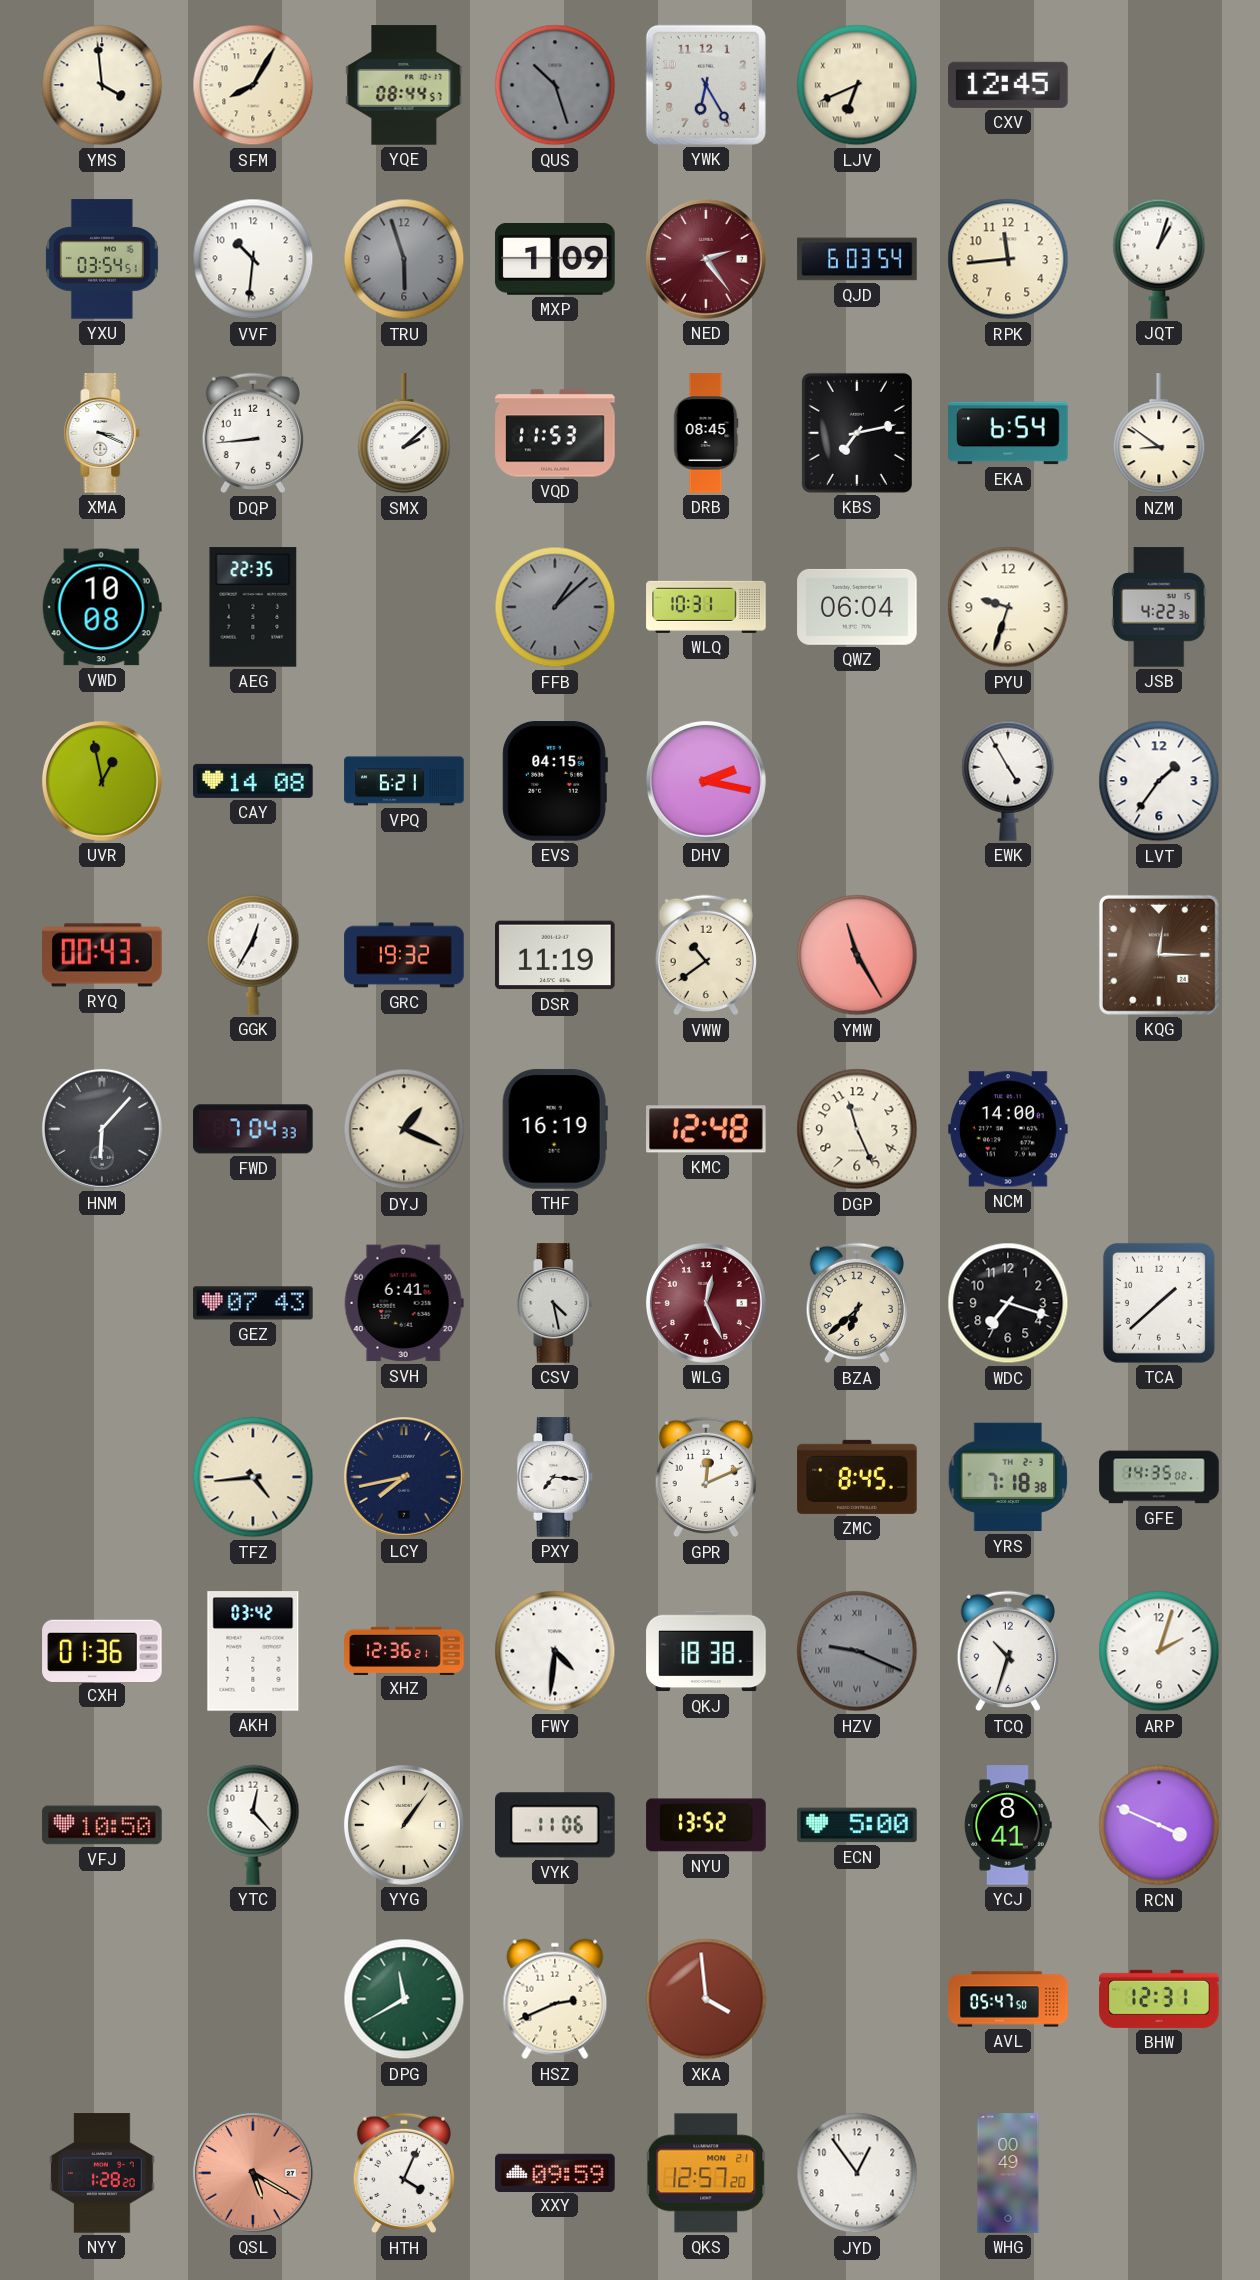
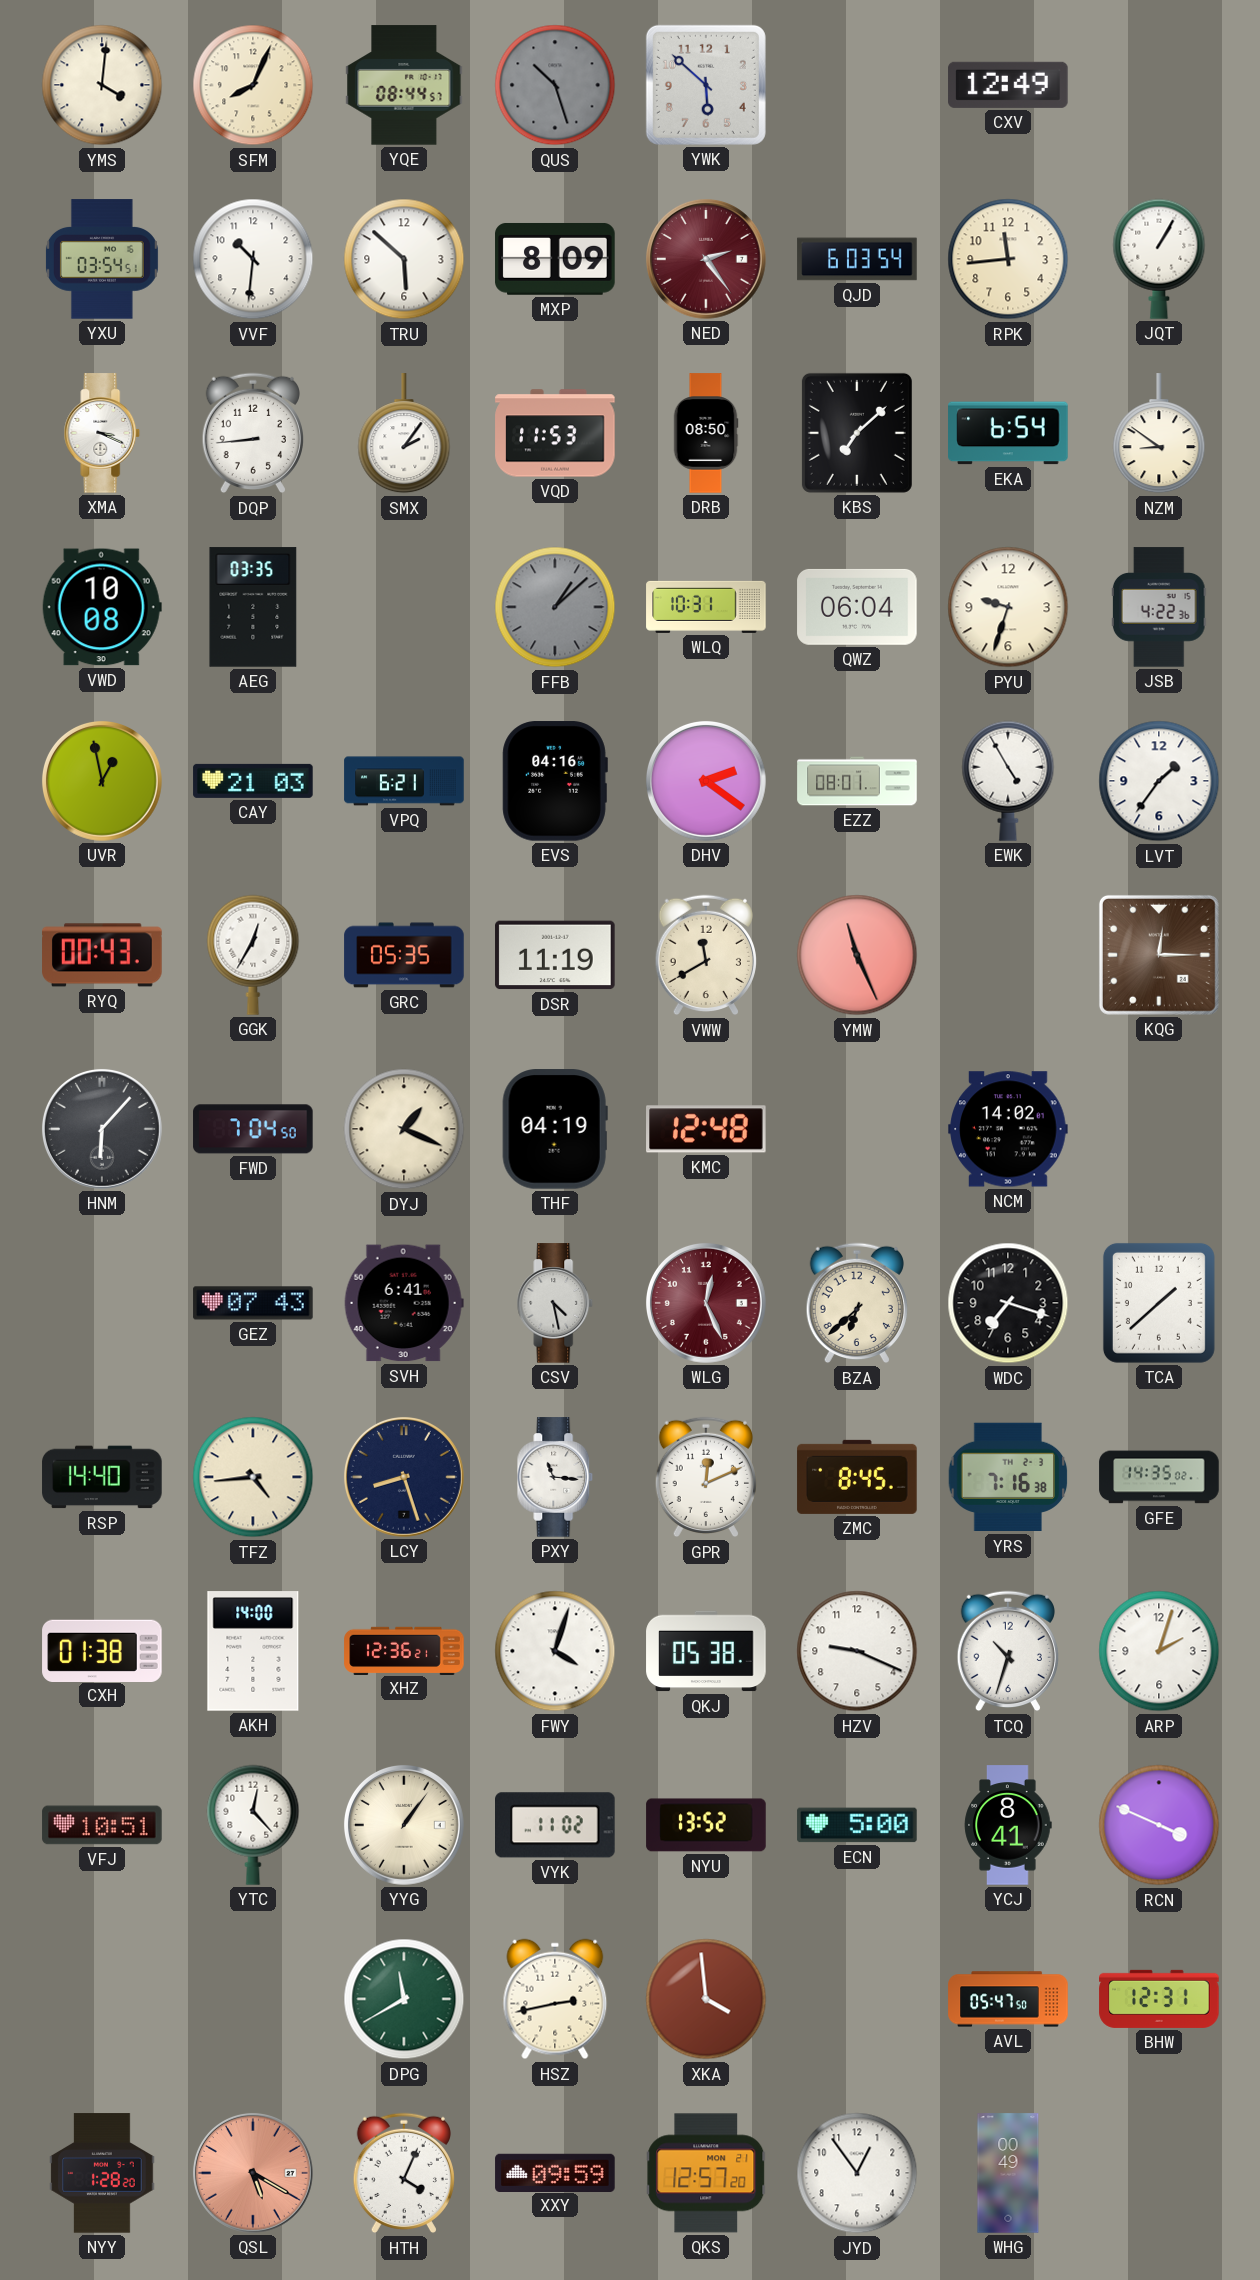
YMS: 3:59 -> 4:01
SFM: 8:05 -> 8:04
YWK: 6:25 -> 5:52
LJV: 6:41 -> none
CXV: 12:45 -> 12:49
TRU: 5:57 -> 5:52
TRU dial: grey -> white
MXP: 1:09 -> 8:09
JQT: 1:03 -> 1:05
SMX: 2:08 -> 2:06
DRB: 08:45 -> 08:50
KBS: 7:13 -> 7:08
AEG: 22:35 -> 03:35
CAY: 14:08 -> 21:03
EVS: 04:15 -> 04:16
DHV: 2:17 -> 2:21
EZZ: none -> 08:01
GRC: 19:32 -> 05:35
VWW: 10:39 -> 11:40
YMW: 11:25 -> 11:26
FWD: 7:04:33 -> 7:04:50
THF: 16:19 -> 04:19
DGP: 11:26 -> none
NCM: 14:00 -> 14:02
RSP: none -> 14:40
LCY: 7:43 -> 8:27
PXY: 7:16 -> 11:16
YRS: 7:18 -> 7:16
CXH: 01:36 -> 01:38
AKH: 03:42 -> 14:00
FWY: 4:31 -> 4:03
QKJ: 18:38 -> 05:38
HZV dial: grey -> white
HZV numerals: Roman -> Arabic
VFJ: 10:50 -> 10:51
VYK: 11:06 -> 11:02
HSZ: 2:41 -> 2:43
